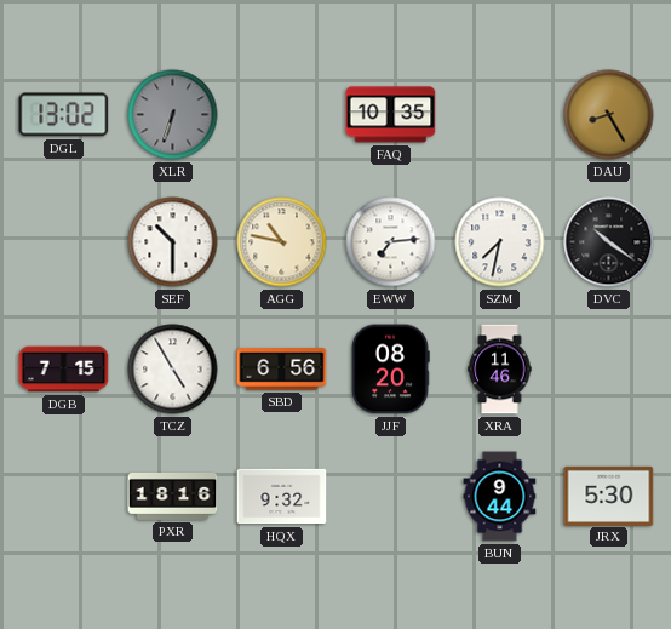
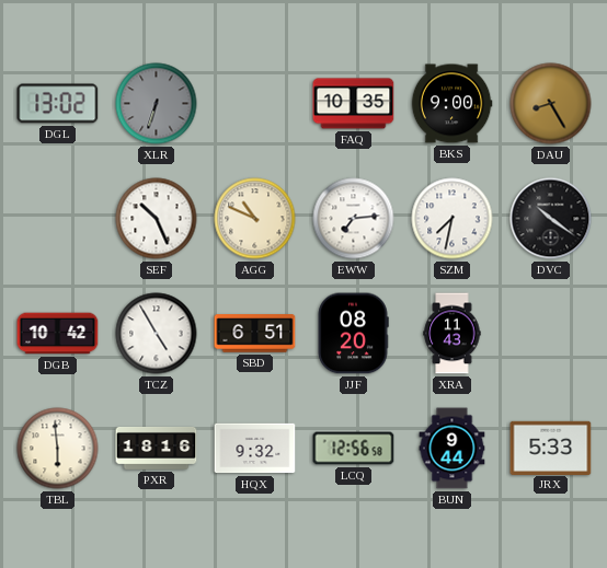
BKS: none -> 9:00
SEF: 10:30 -> 10:26
AGG: 10:47 -> 10:49
DGB: 7:15 -> 10:42
SBD: 6:56 -> 6:51
XRA: 11:46 -> 11:43
TBL: none -> 5:59
LCQ: none -> 12:56
JRX: 5:30 -> 5:33
